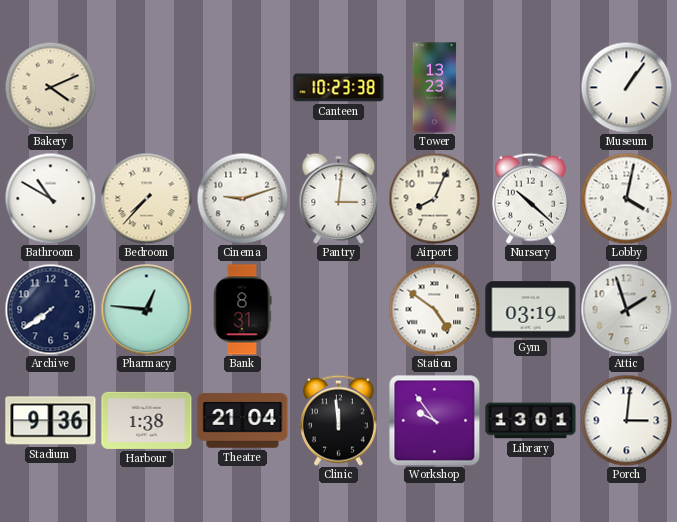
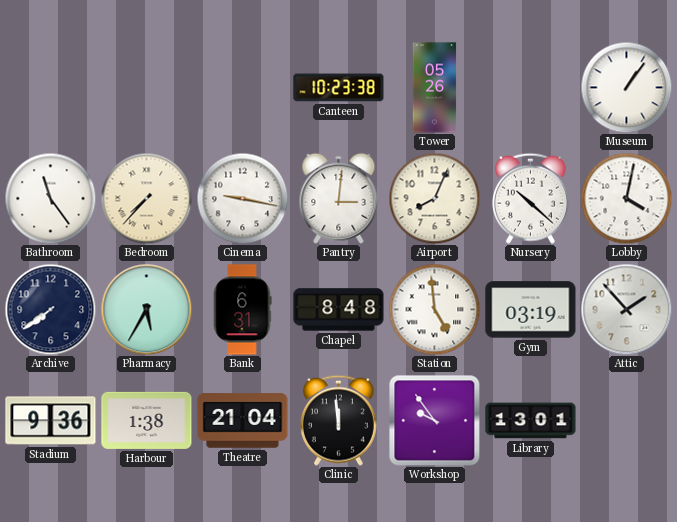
Bakery: 4:11 -> none
Tower: 13:23 -> 05:26
Bathroom: 10:50 -> 11:24
Cinema: 9:12 -> 9:17
Pharmacy: 12:46 -> 5:35
Bank: 8:31 -> 6:31
Chapel: none -> 8:48
Station: 4:51 -> 4:59
Attic: 1:57 -> 1:53
Porch: 3:01 -> none
